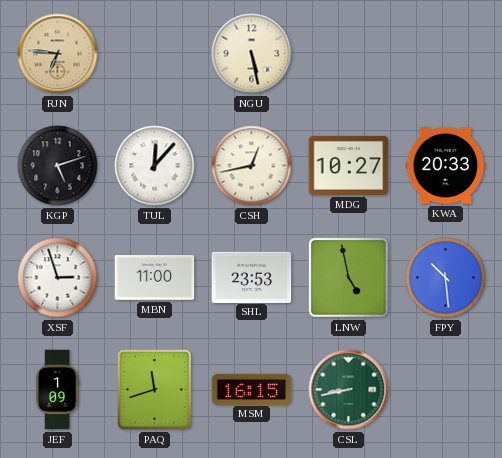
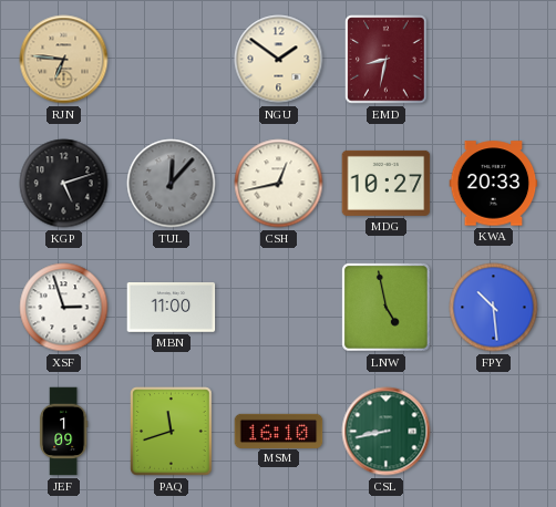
NGU: 5:28 -> 1:51
EMD: none -> 8:32
TUL dial: white -> grey
SHL: 23:53 -> none
MSM: 16:15 -> 16:10
